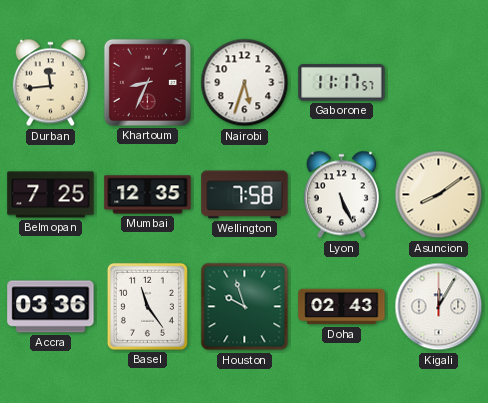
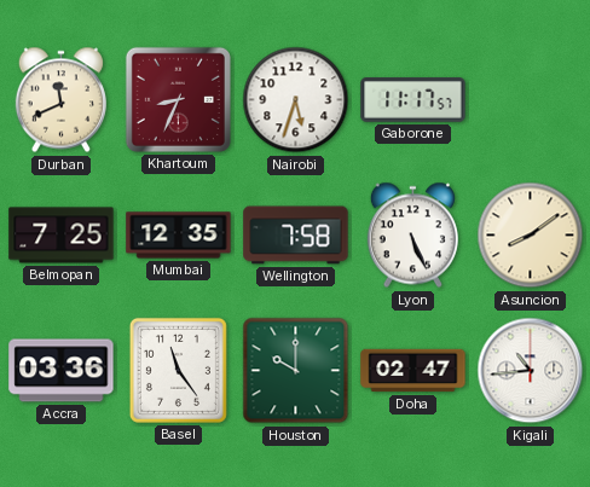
Durban: 11:44 -> 11:41
Houston: 9:57 -> 10:00
Doha: 02:43 -> 02:47
Kigali: 12:05 -> 10:44
